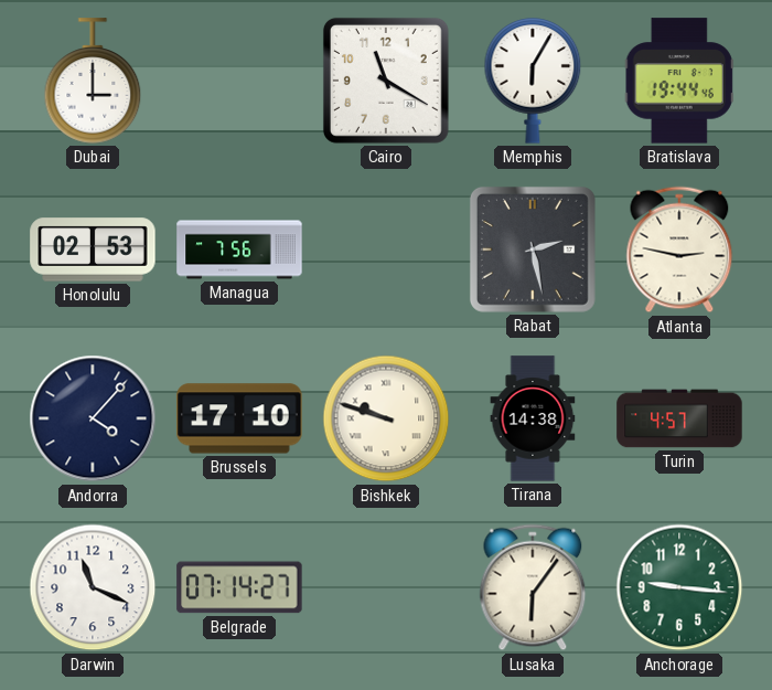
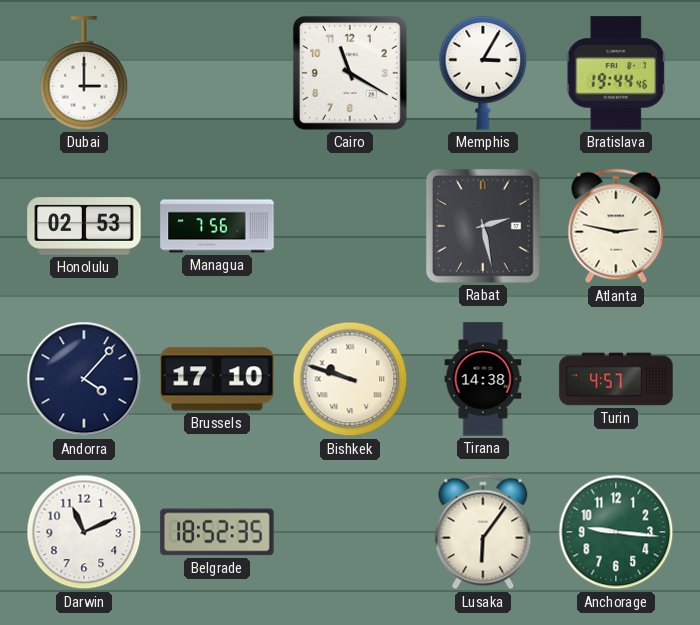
Memphis: 6:05 -> 3:05
Darwin: 11:19 -> 11:11
Belgrade: 07:14 -> 18:52
